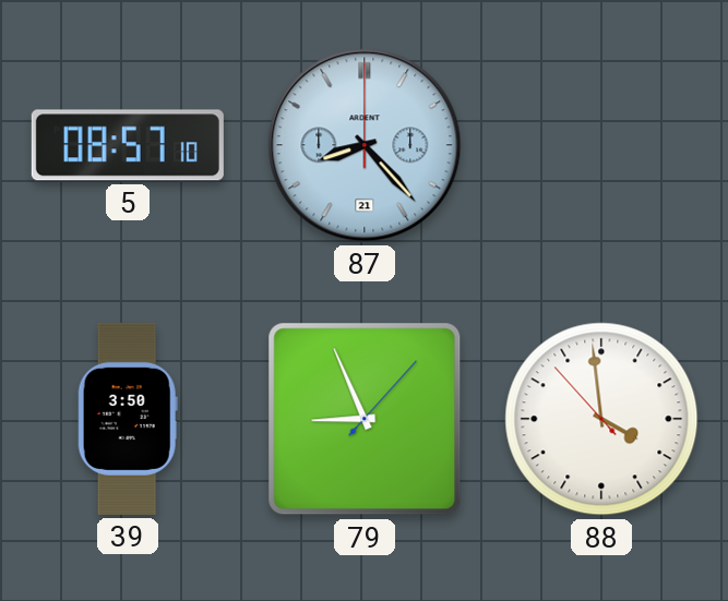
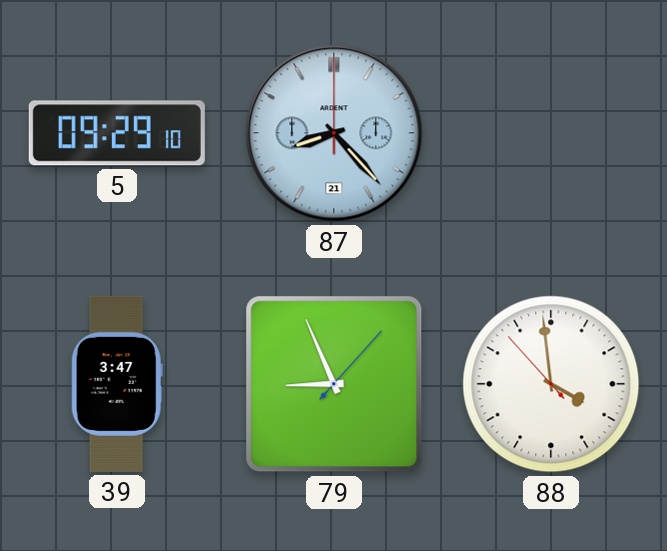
5: 08:57 -> 09:29
39: 3:50 -> 3:47
